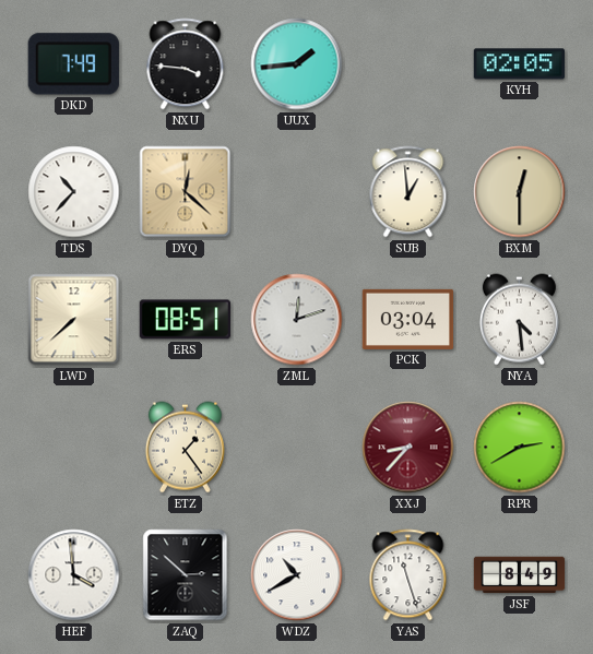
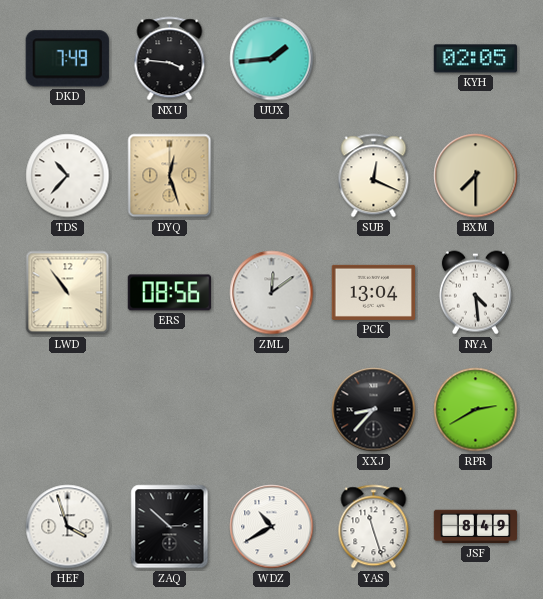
DYQ: 12:22 -> 12:27
SUB: 12:59 -> 12:19
BXM: 12:30 -> 7:30
LWD: 7:38 -> 10:54
ERS: 08:51 -> 08:56
ZML: 12:12 -> 12:09
PCK: 03:04 -> 13:04
ETZ: 1:24 -> none
XXJ dial: burgundy -> black
HEF: 3:59 -> 3:57
